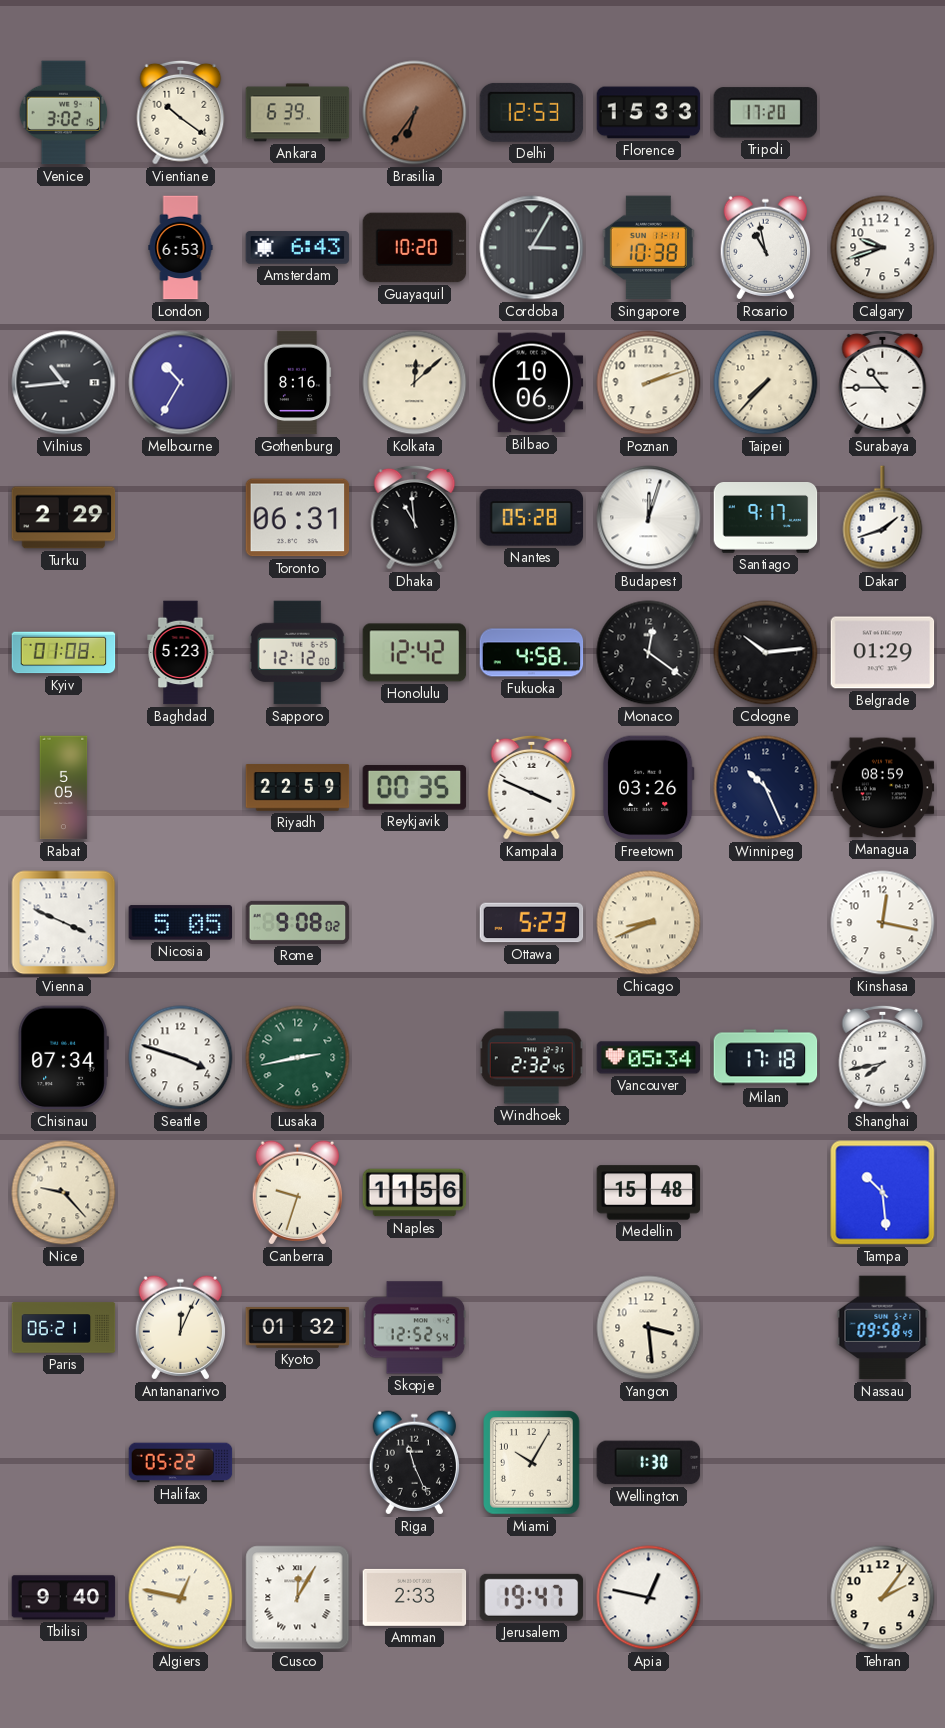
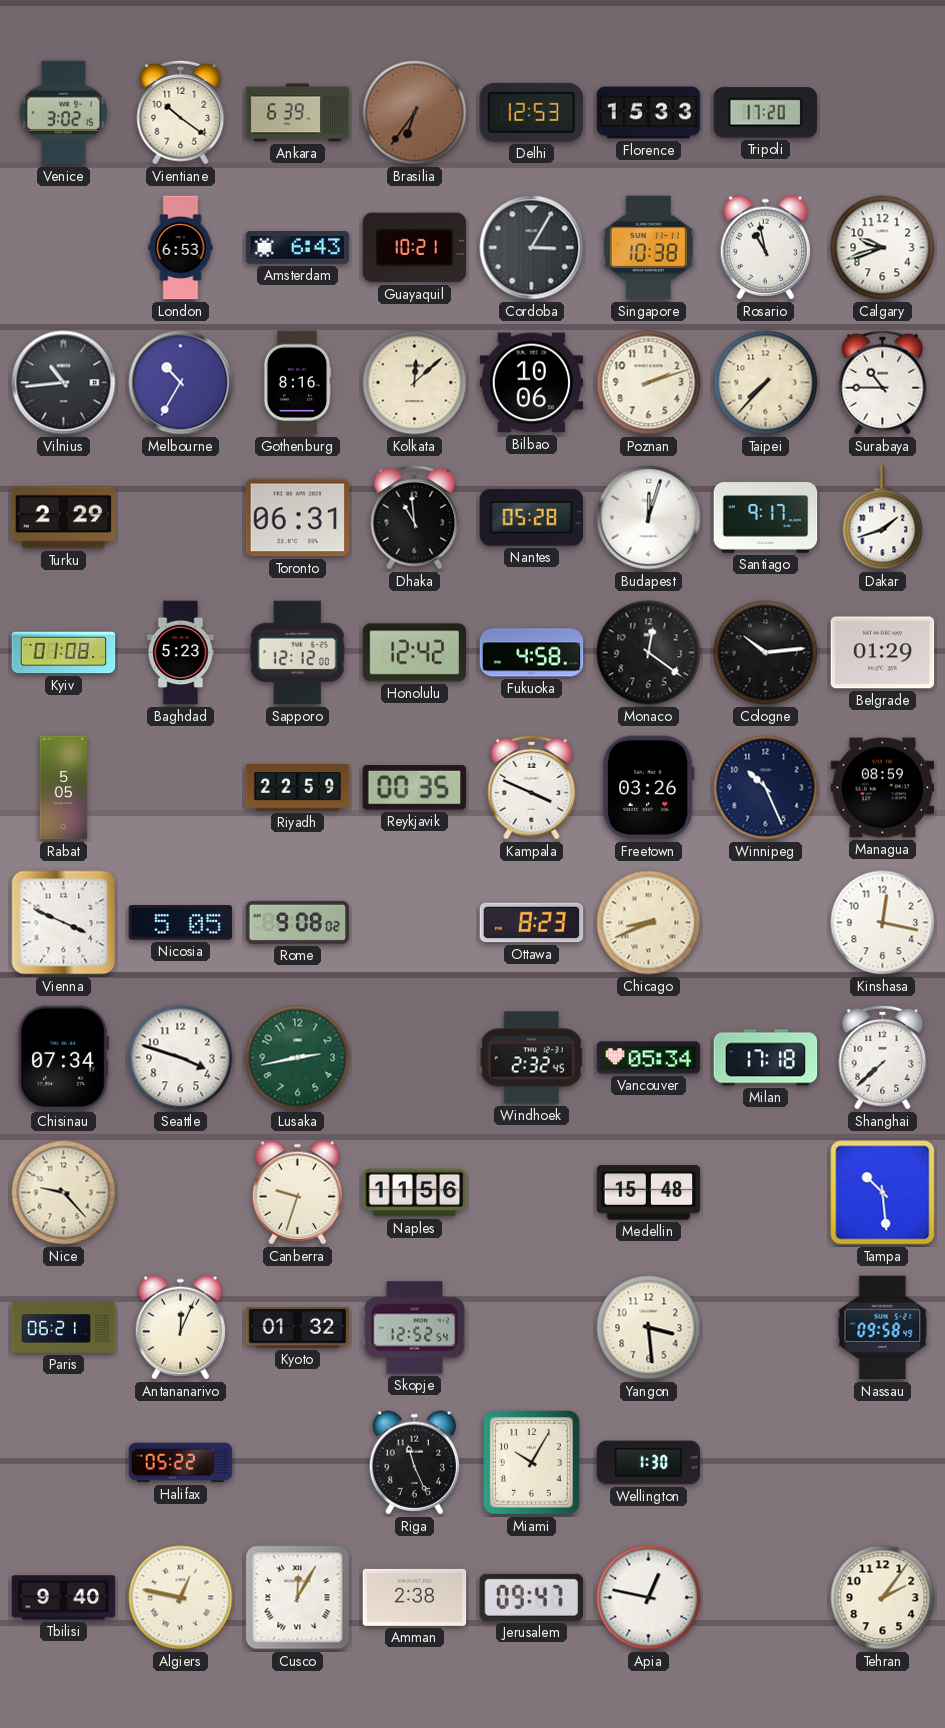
Guayaquil: 10:20 -> 10:21
Ottawa: 5:23 -> 8:23
Shanghai: 7:43 -> 7:38
Amman: 2:33 -> 2:38
Jerusalem: 19:47 -> 09:47
